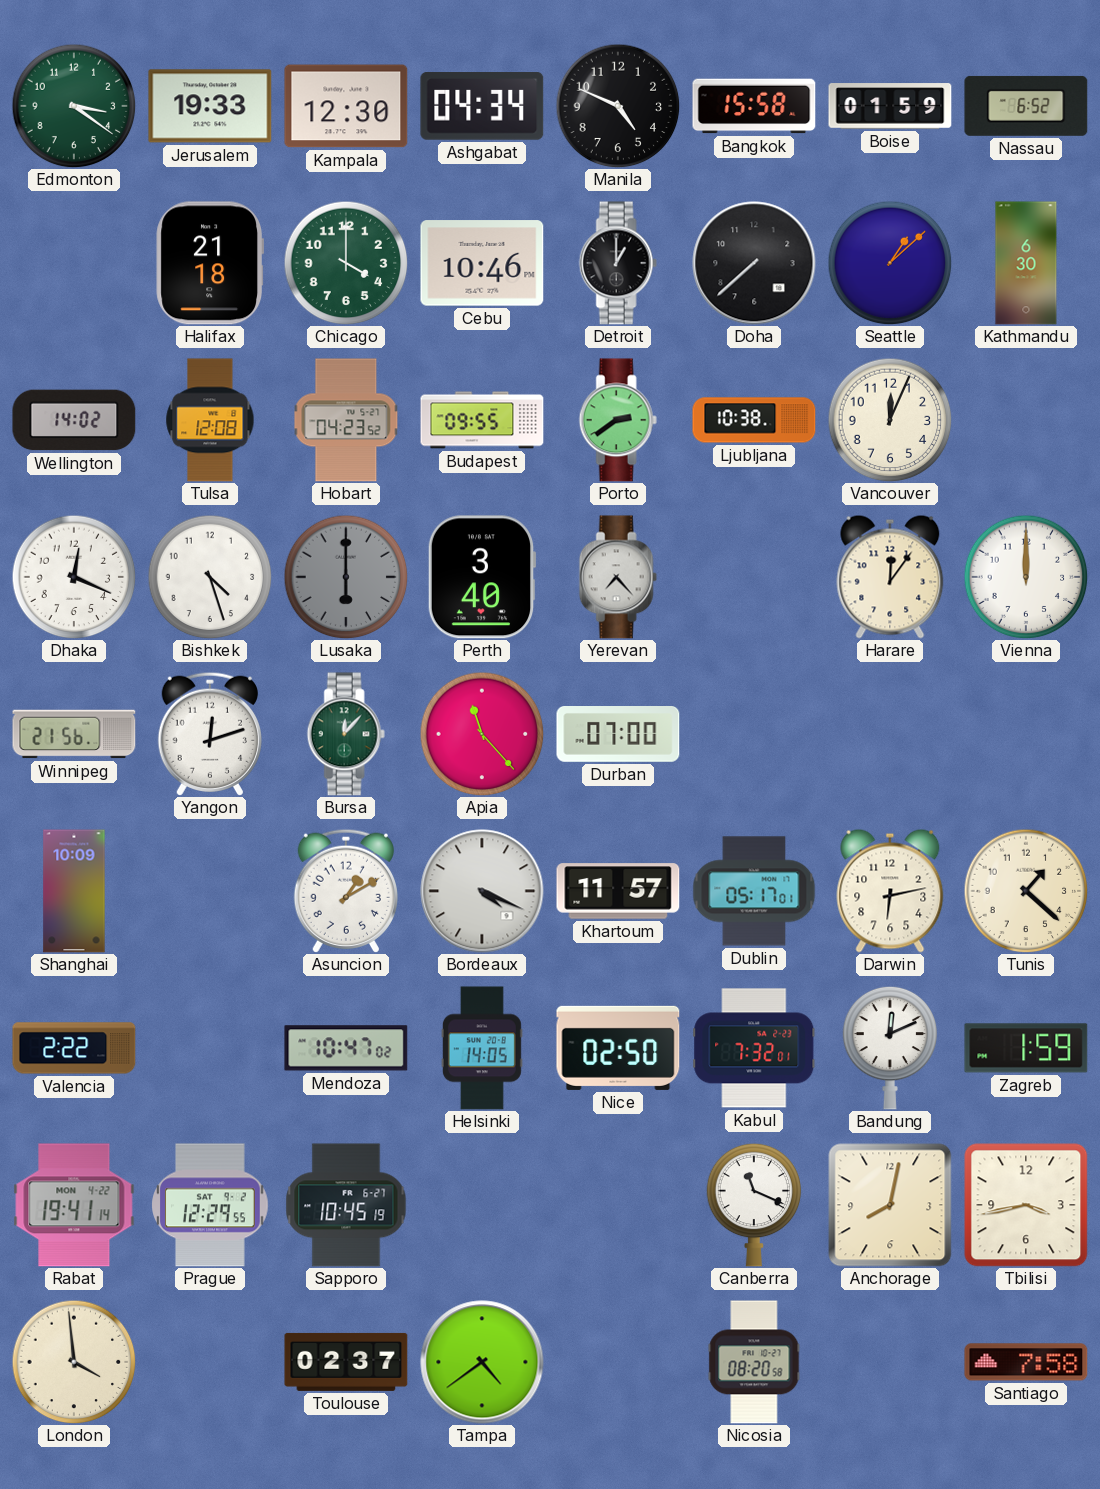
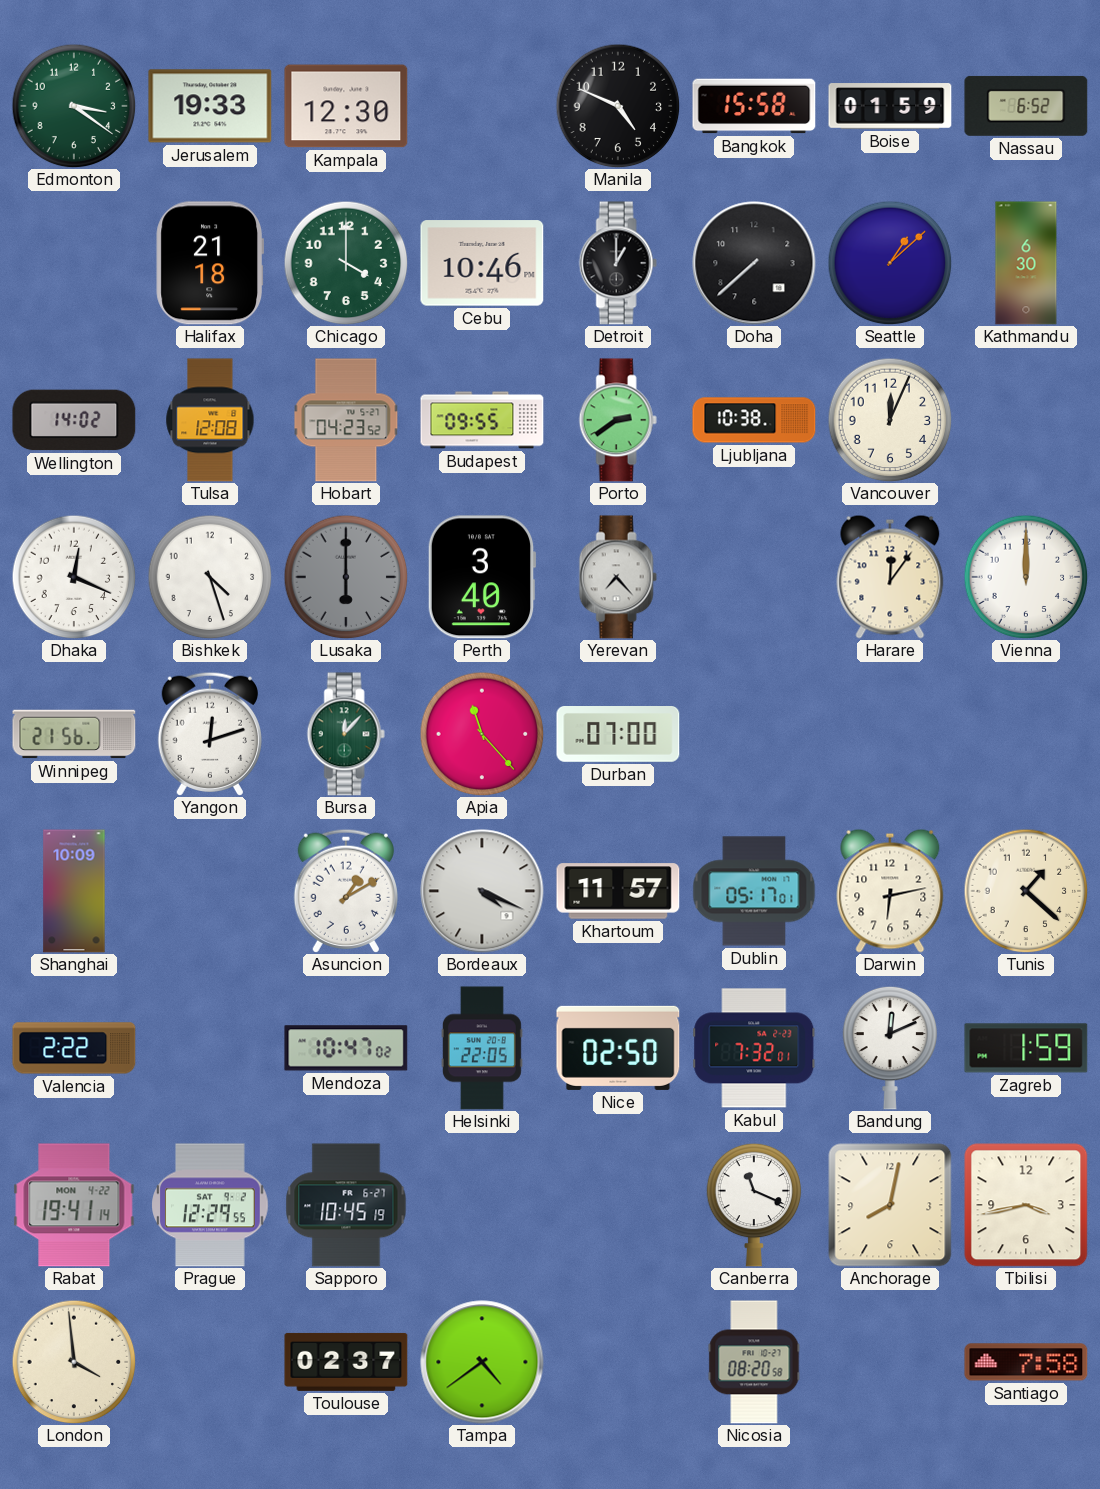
Ashgabat: 04:34 -> none
Helsinki: 14:05 -> 22:05
